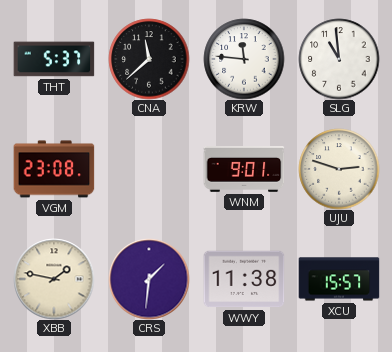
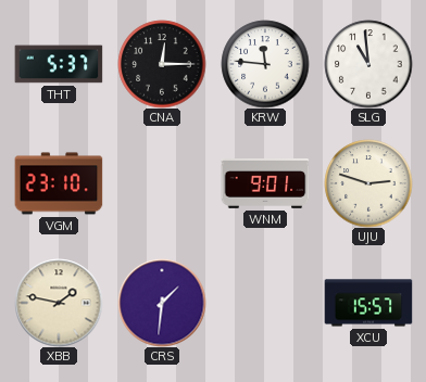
CNA: 11:38 -> 12:15
VGM: 23:08 -> 23:10
WWY: 11:38 -> none
